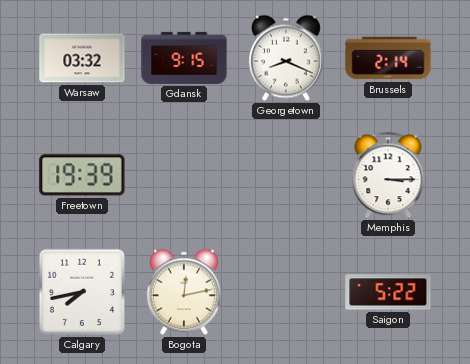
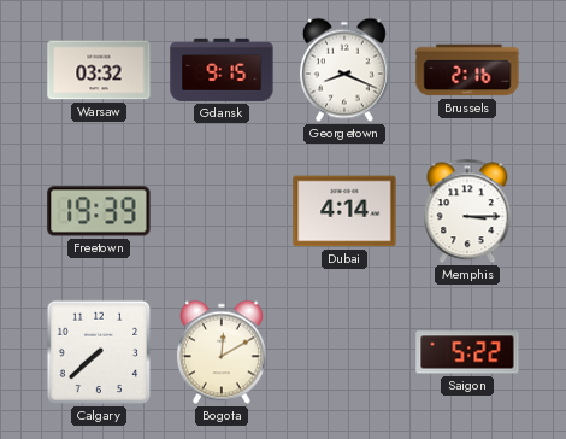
Brussels: 2:14 -> 2:16
Dubai: none -> 4:14
Calgary: 7:43 -> 7:38
Bogota: 12:13 -> 12:10
